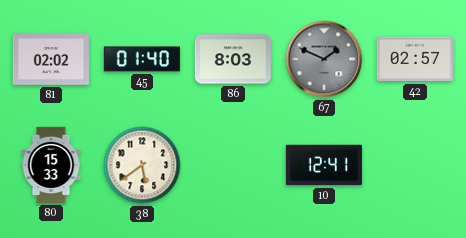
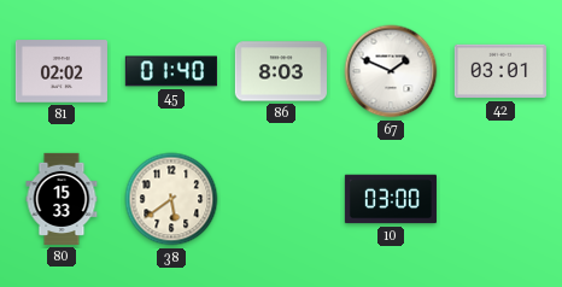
67 dial: grey -> white
42: 02:57 -> 03:01
10: 12:41 -> 03:00
